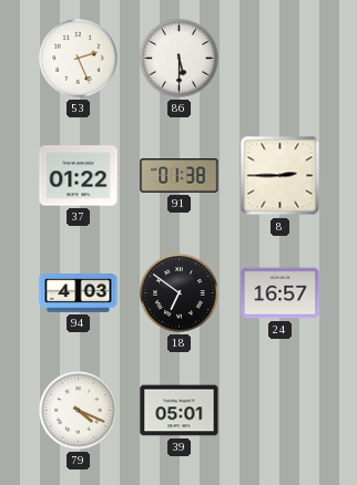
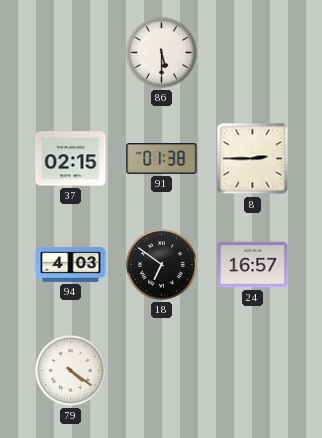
53: 2:26 -> none
37: 01:22 -> 02:15
79: 4:19 -> 4:21
39: 05:01 -> none
